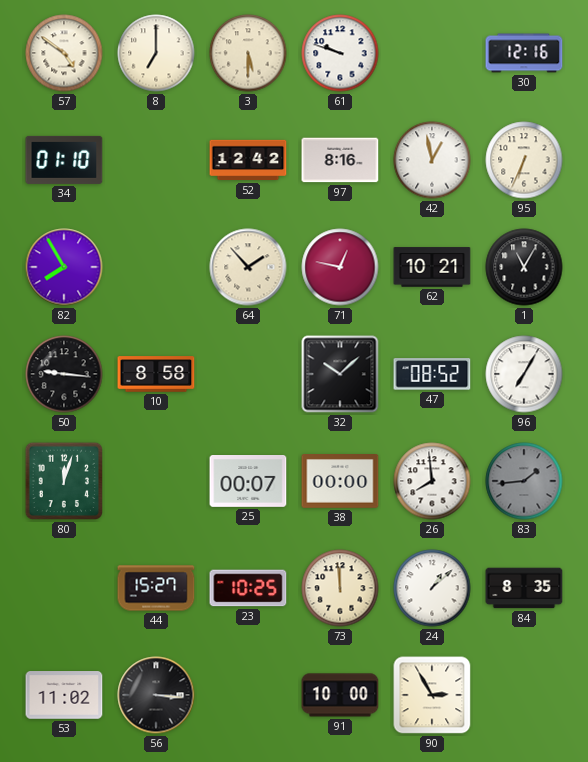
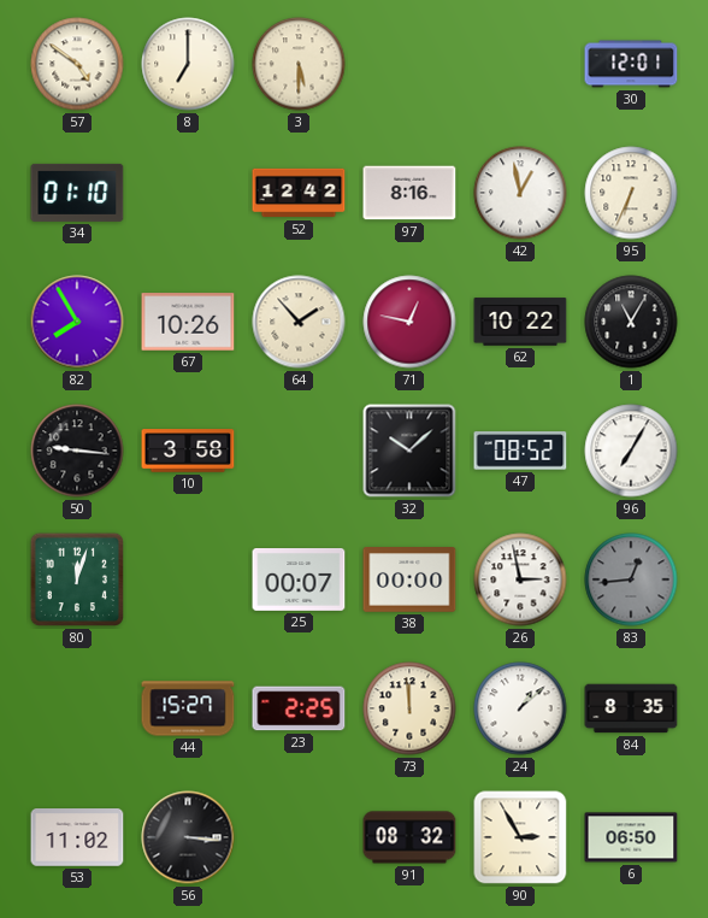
61: 9:48 -> none
30: 12:16 -> 12:01
67: none -> 10:26
62: 10:21 -> 10:22
10: 8:58 -> 3:58
26: 7:59 -> 2:58
83: 1:44 -> 12:44
23: 10:25 -> 2:25
91: 10:00 -> 08:32
6: none -> 06:50
